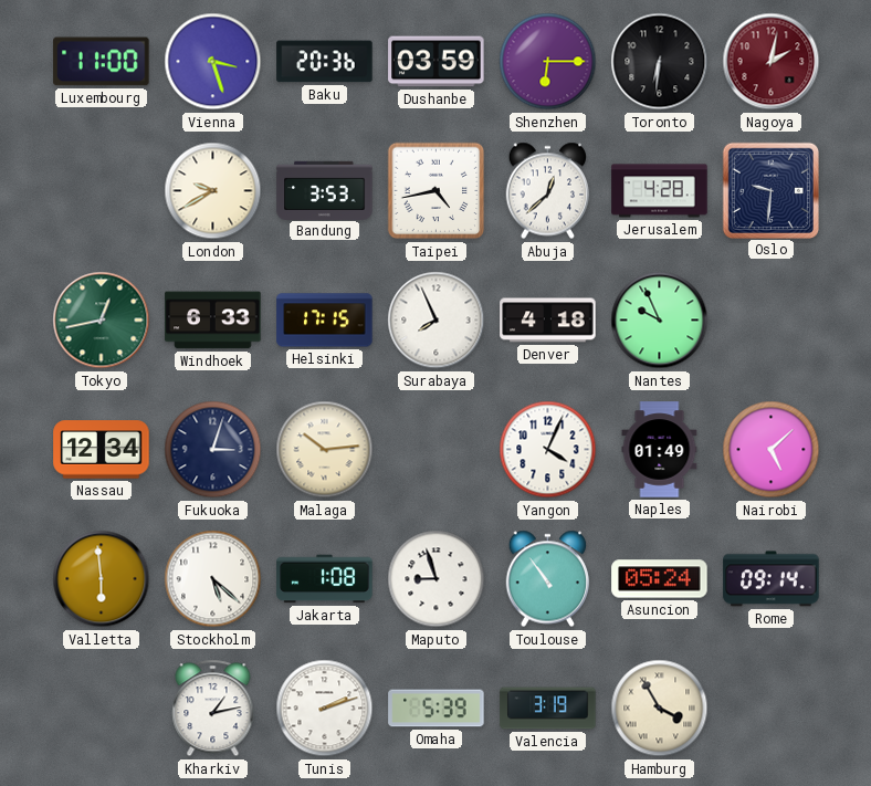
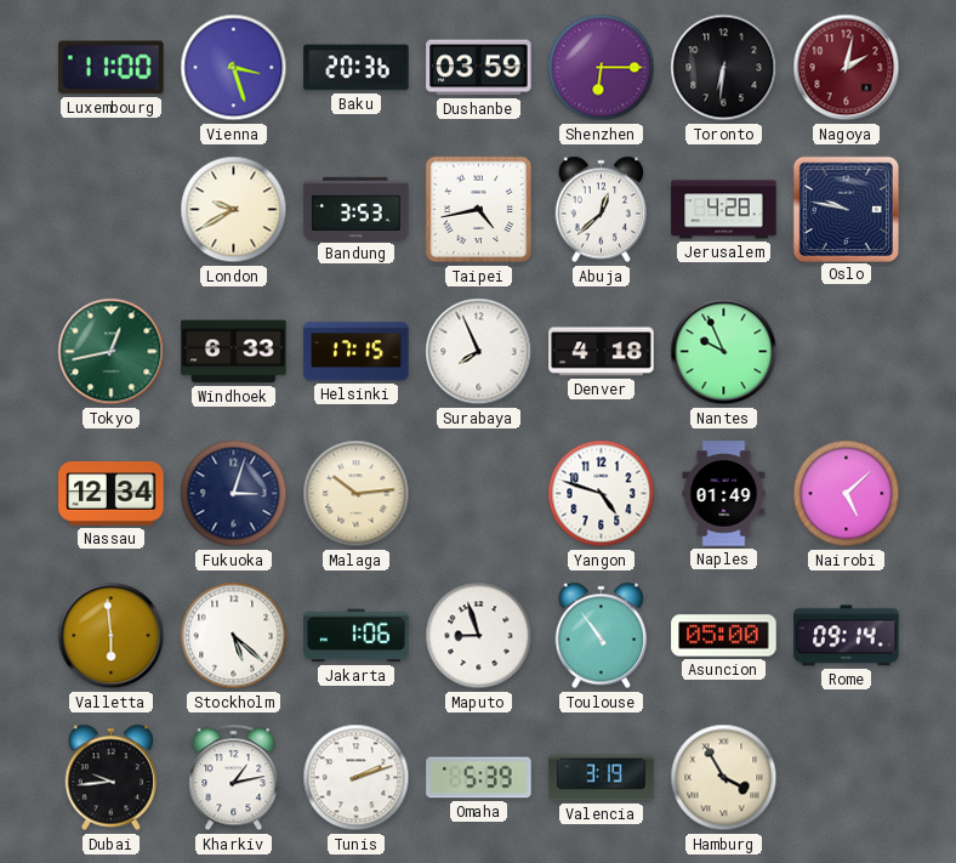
Oslo: 9:31 -> 9:47
Yangon: 4:04 -> 4:48
Jakarta: 1:08 -> 1:06
Asuncion: 05:24 -> 05:00
Dubai: none -> 9:44
